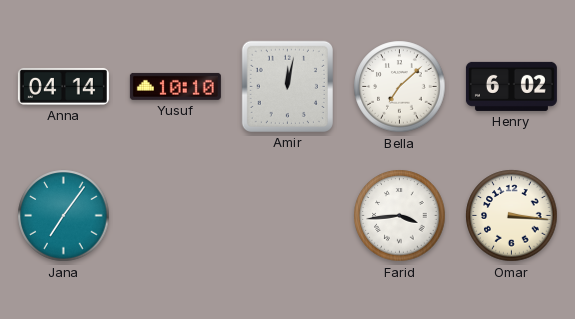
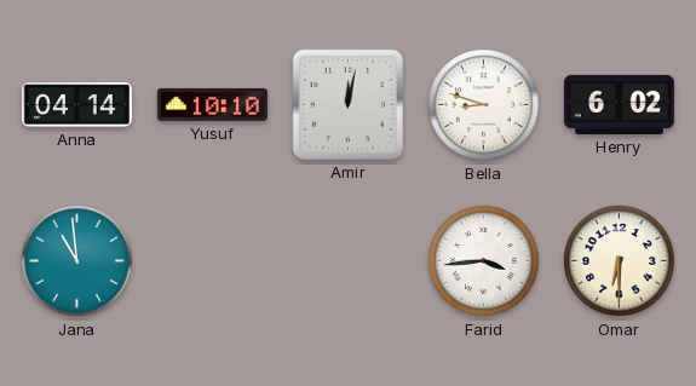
Bella: 7:08 -> 8:48
Jana: 7:06 -> 10:59
Omar: 3:16 -> 6:30
